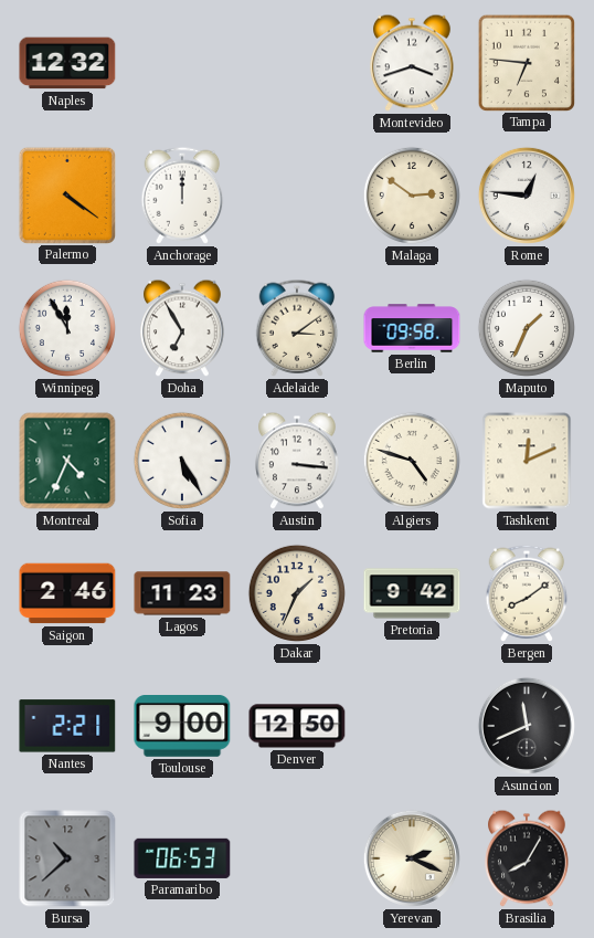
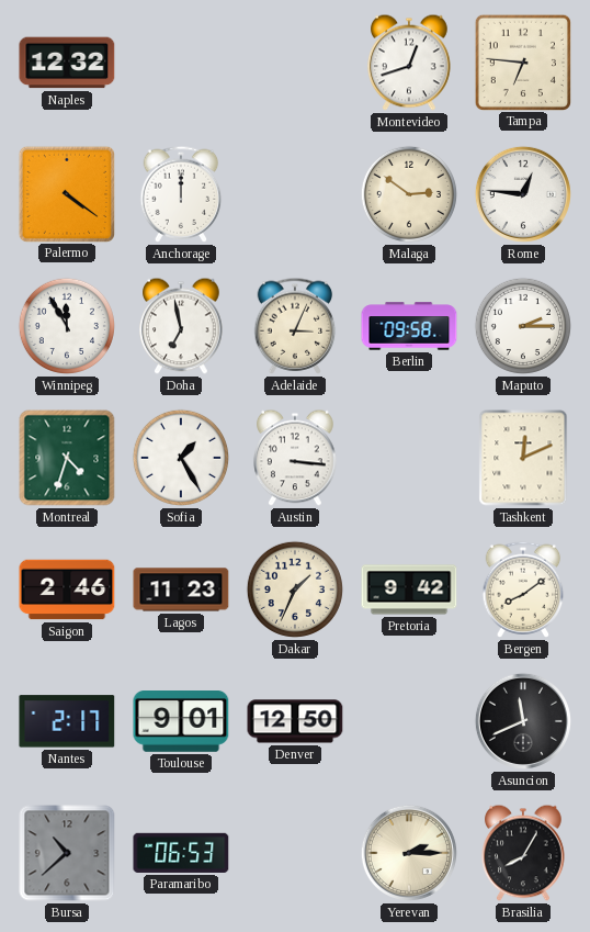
Montevideo: 3:42 -> 12:42
Doha: 6:55 -> 6:58
Adelaide: 3:09 -> 3:04
Maputo: 1:34 -> 2:15
Montreal: 4:34 -> 4:33
Sofia: 5:25 -> 1:25
Algiers: 4:48 -> none
Nantes: 2:21 -> 2:17
Toulouse: 9:00 -> 9:01
Yerevan: 2:19 -> 2:15
